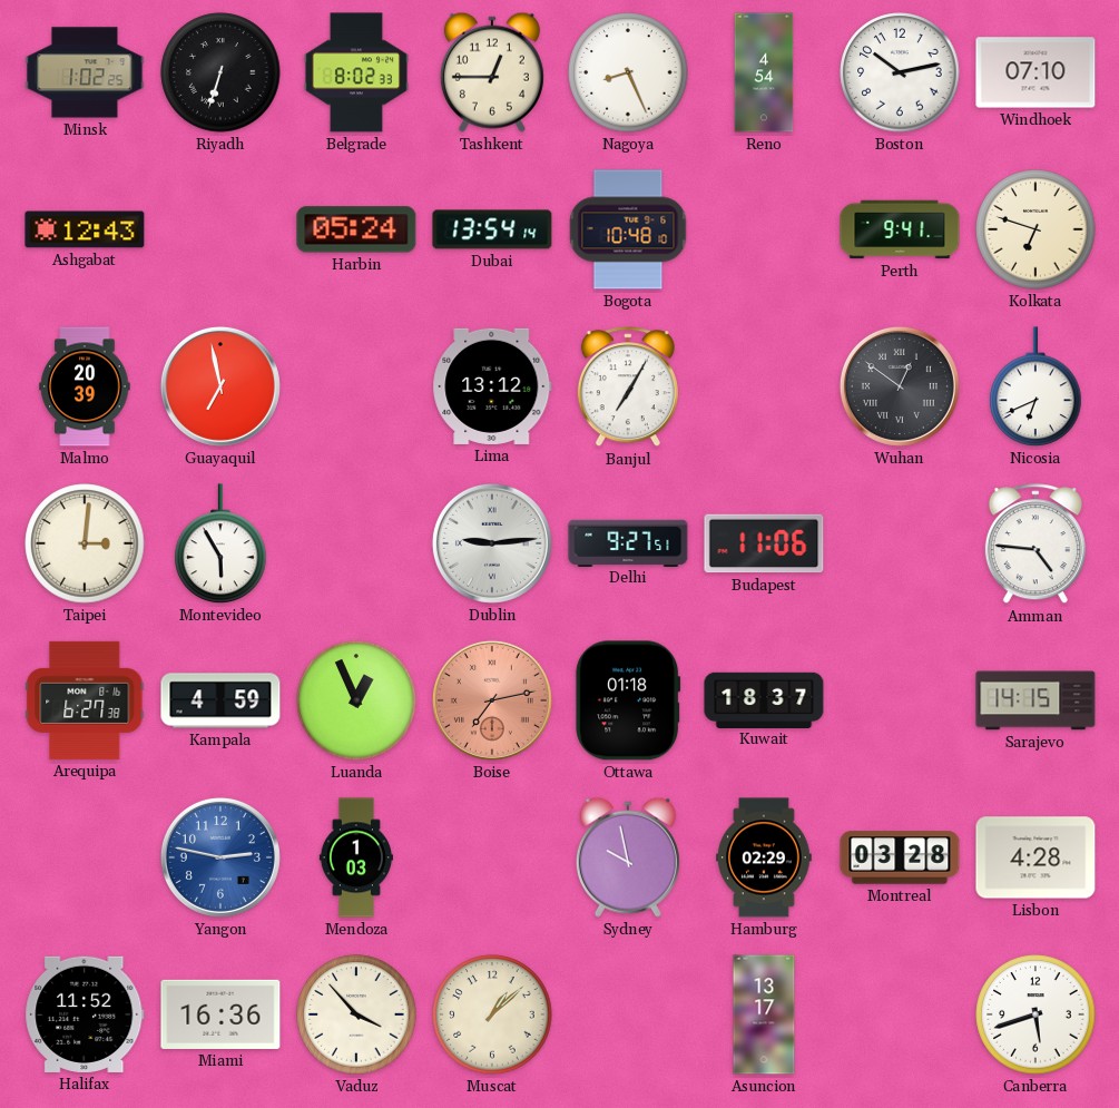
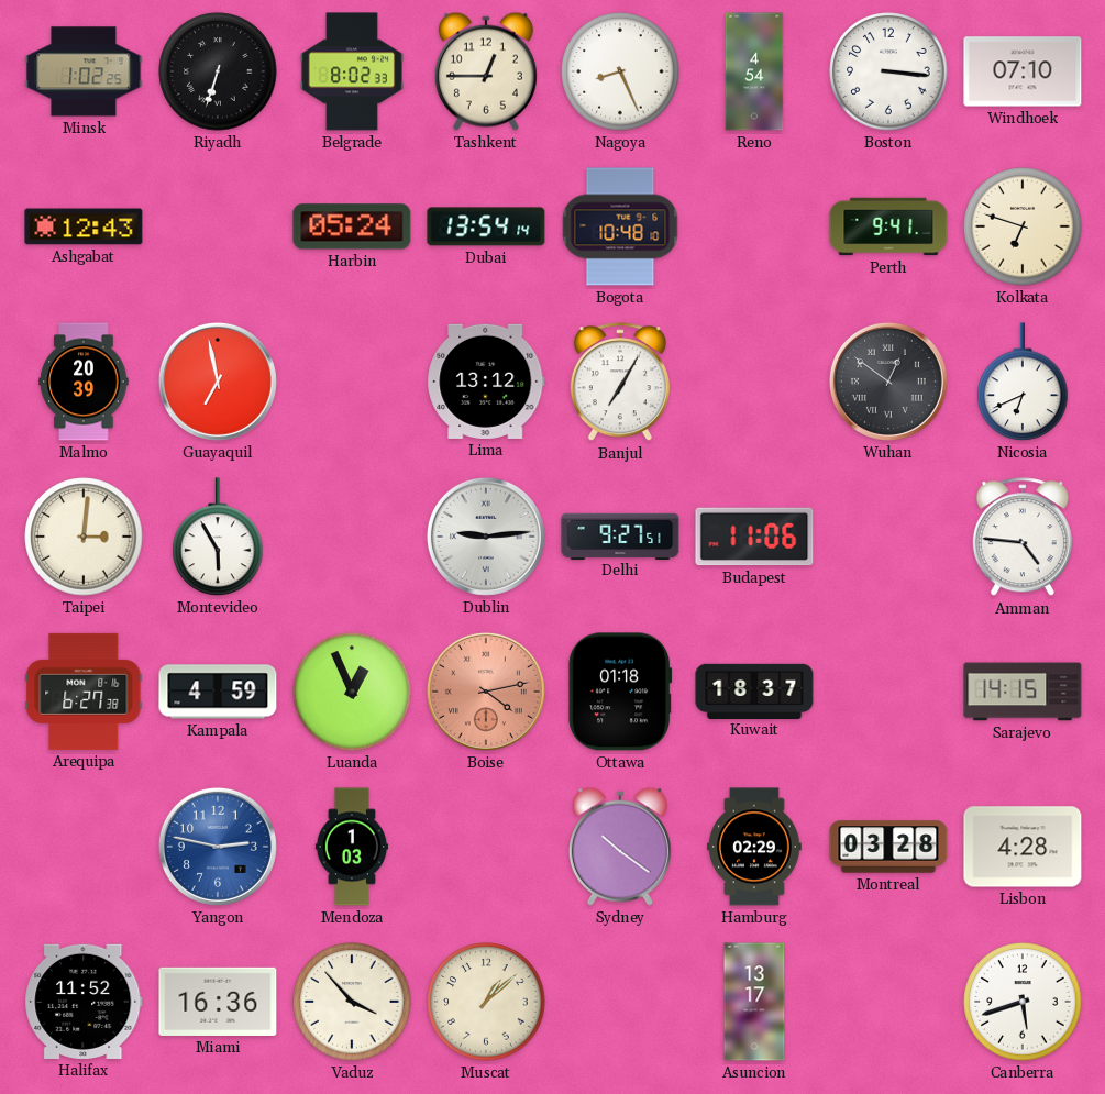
Boston: 10:13 -> 3:16
Boise: 7:13 -> 4:13
Sydney: 9:58 -> 10:21
